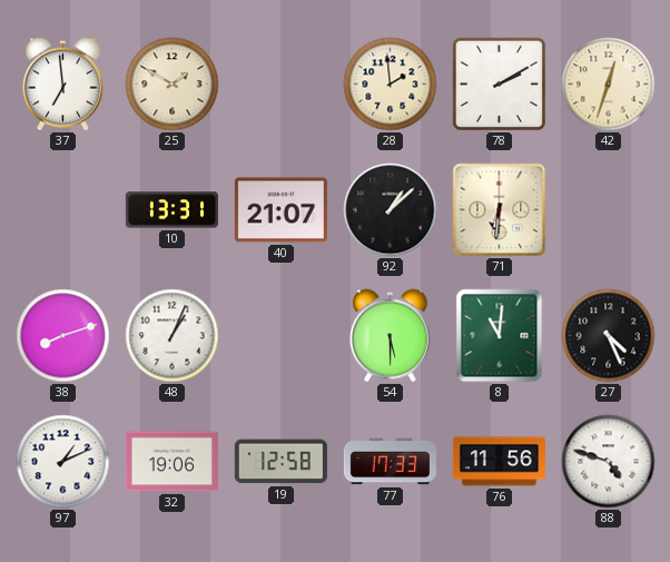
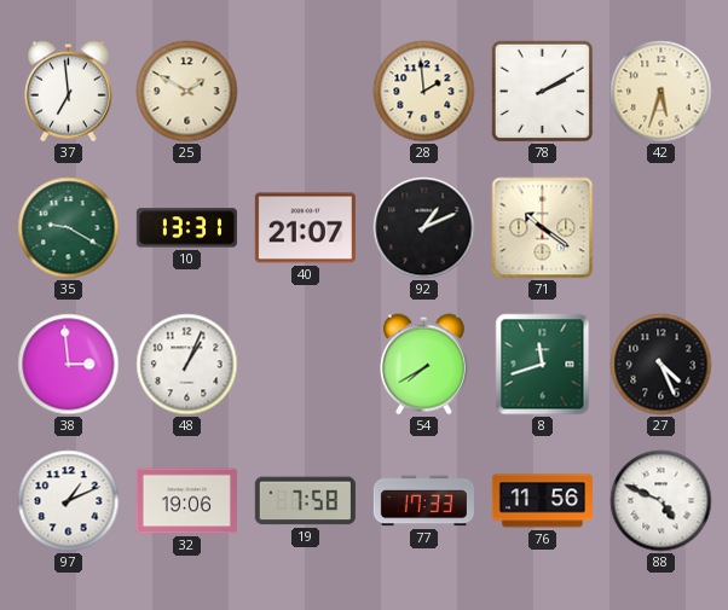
42: 12:33 -> 5:33
35: none -> 9:20
92: 1:08 -> 1:11
71: 6:31 -> 10:21
38: 8:12 -> 2:59
54: 5:30 -> 7:40
8: 11:01 -> 11:42
19: 12:58 -> 7:58
88: 4:48 -> 4:49
